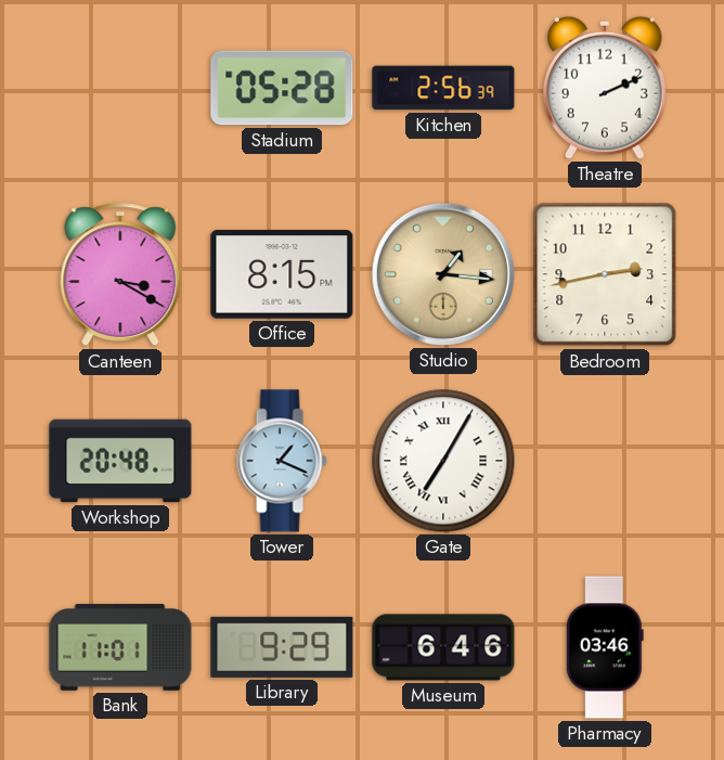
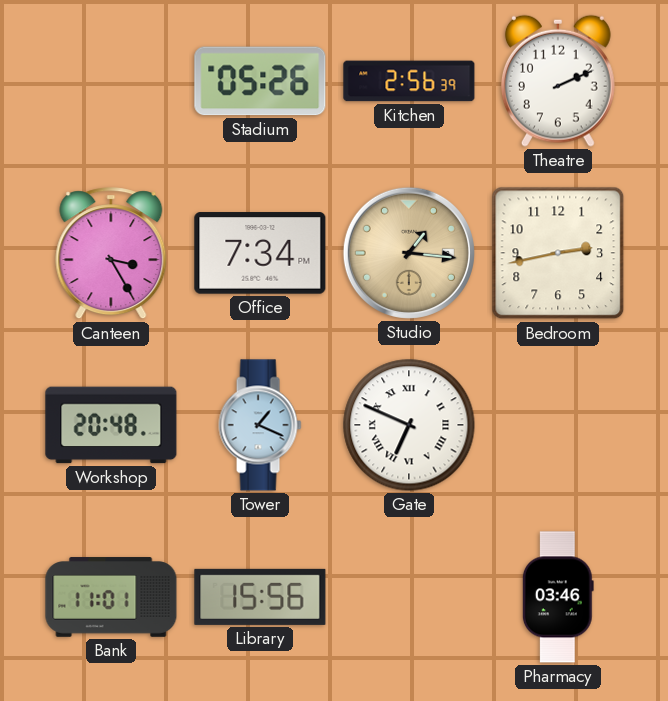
Stadium: 05:28 -> 05:26
Canteen: 3:20 -> 3:25
Office: 8:15 -> 7:34
Gate: 7:05 -> 6:49
Library: 9:29 -> 15:56
Museum: 6:46 -> none
